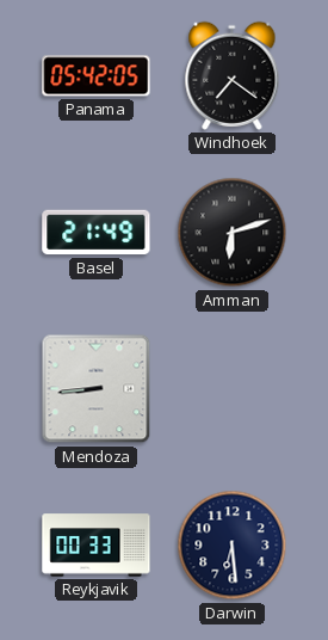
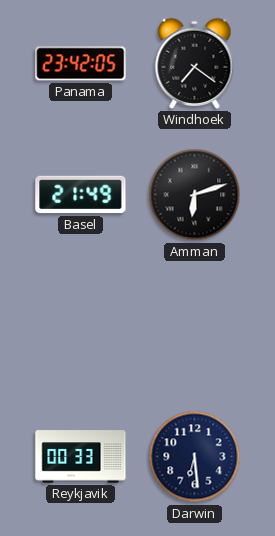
Panama: 05:42 -> 23:42
Mendoza: 8:44 -> none
